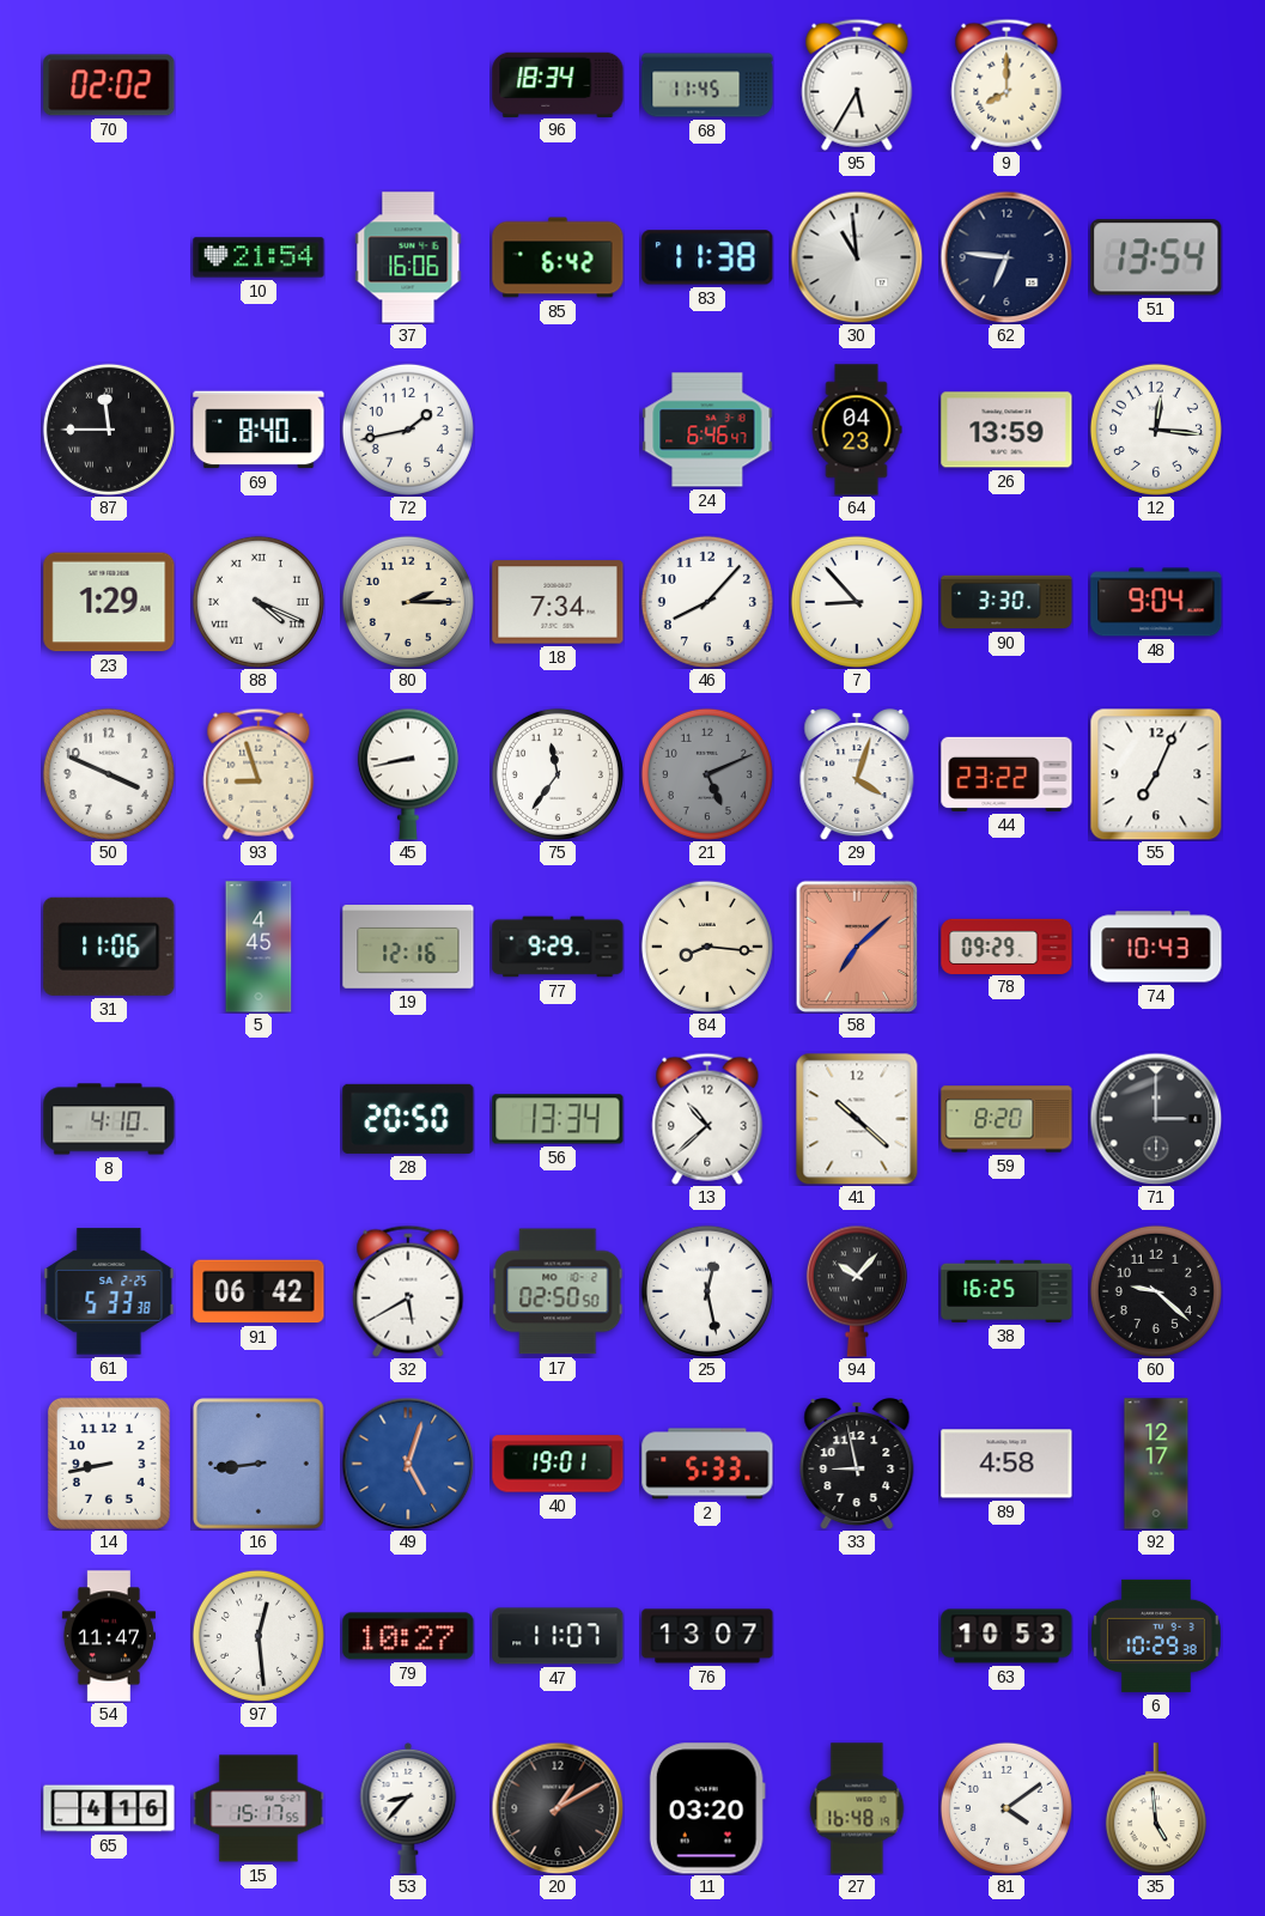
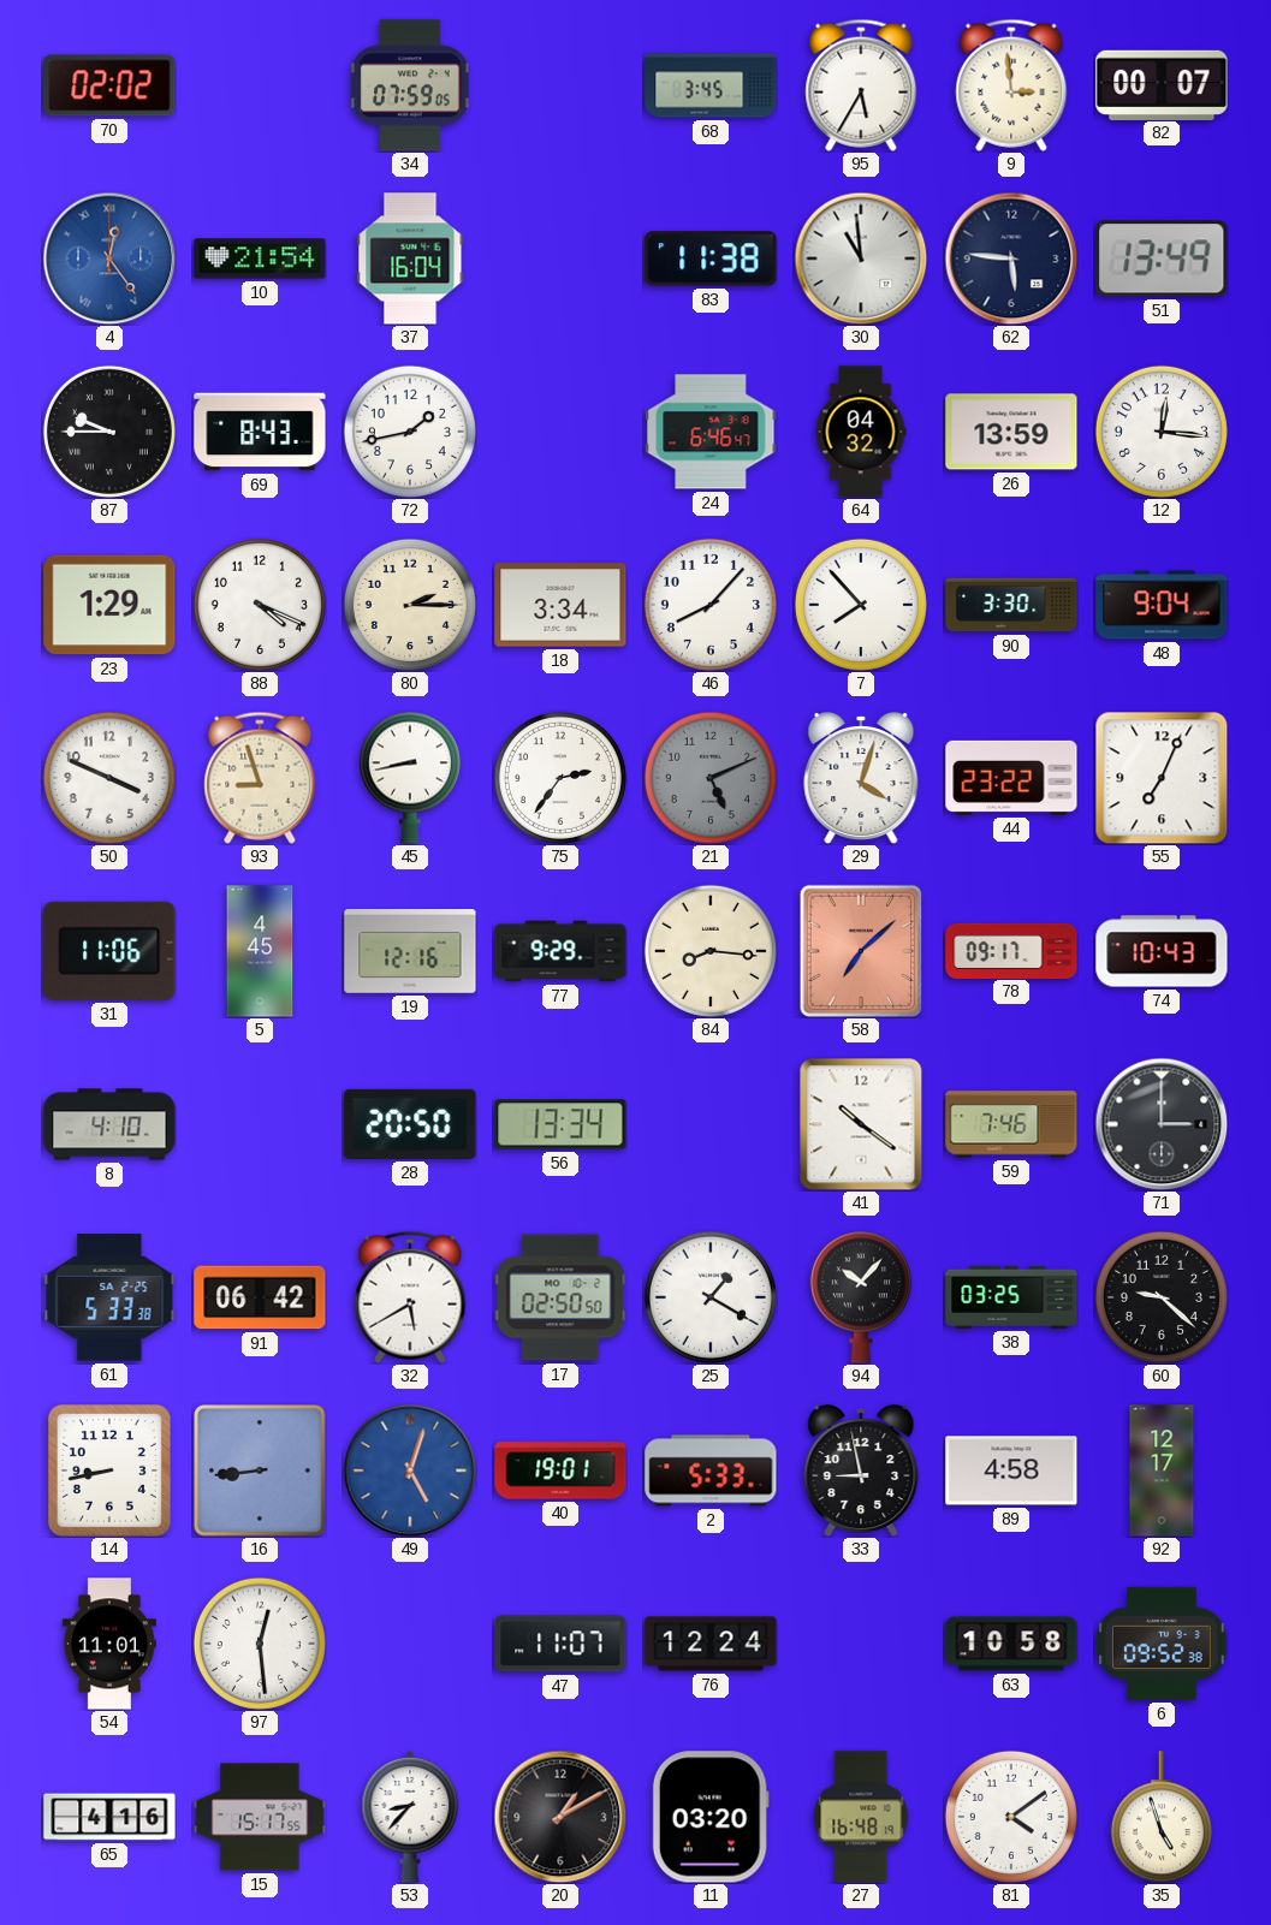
34: none -> 07:59
96: 18:34 -> none
68: 11:45 -> 3:45
9: 8:00 -> 2:59
82: none -> 00:07
4: none -> 12:24
37: 16:06 -> 16:04
85: 6:42 -> none
62: 6:46 -> 5:46
51: 13:54 -> 13:49
87: 11:45 -> 9:45
69: 8:40 -> 8:43
64: 04:23 -> 04:32
88 numerals: Roman -> Arabic
18: 7:34 -> 3:34
7: 8:53 -> 7:53
75: 11:36 -> 2:36
78: 09:29 -> 09:17
13: 10:38 -> none
41: 10:22 -> 10:21
59: 8:20 -> 7:46
25: 12:28 -> 1:20
38: 16:25 -> 03:25
54: 11:47 -> 11:01
79: 10:27 -> none
76: 13:07 -> 12:24
63: 10:53 -> 10:58
6: 10:29 -> 09:52
35: 4:59 -> 4:57
